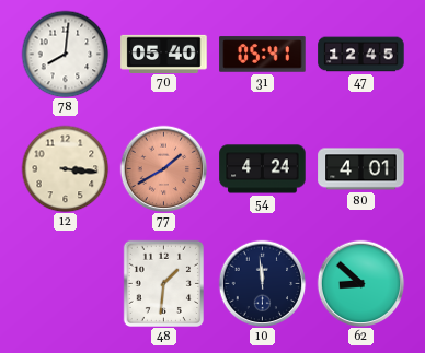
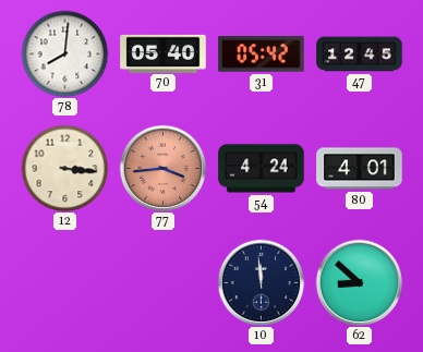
31: 05:41 -> 05:42
77: 1:40 -> 3:44
48: 1:31 -> none
